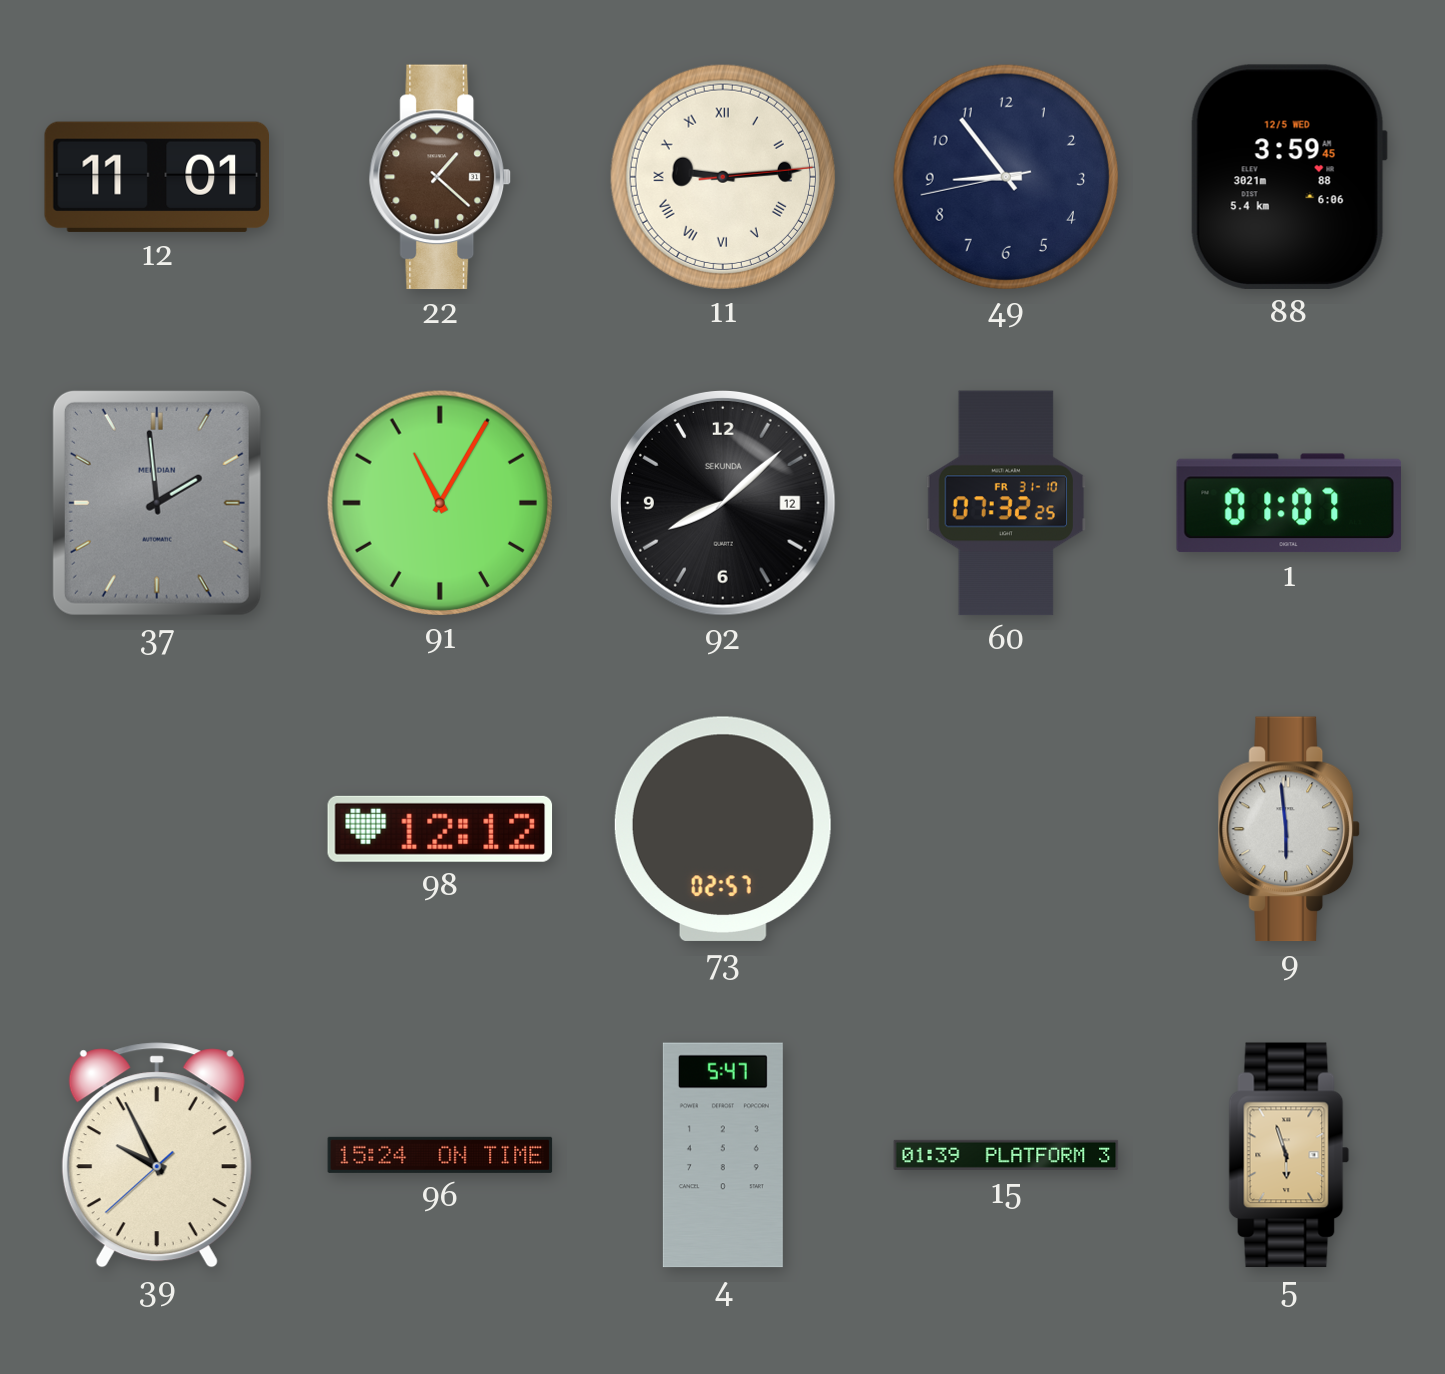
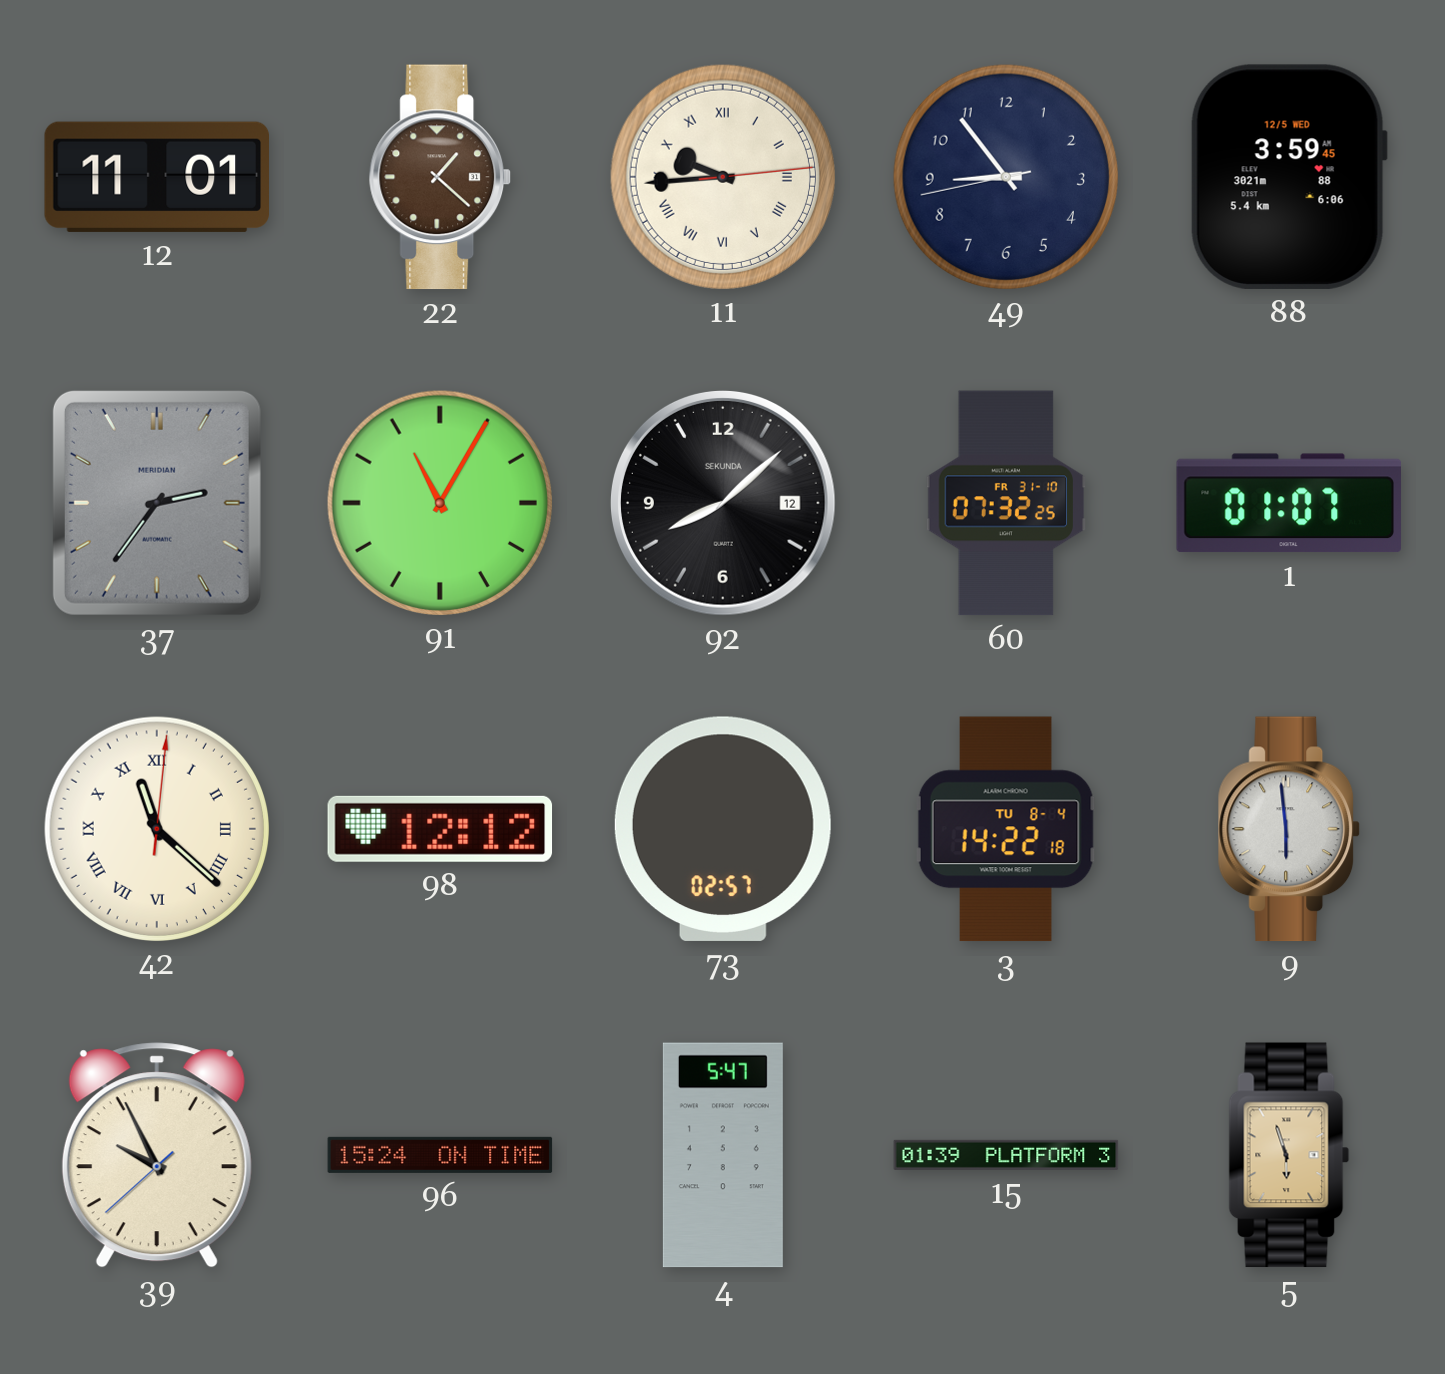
11: 9:14 -> 9:44
37: 1:59 -> 2:36
42: none -> 11:22
3: none -> 14:22
